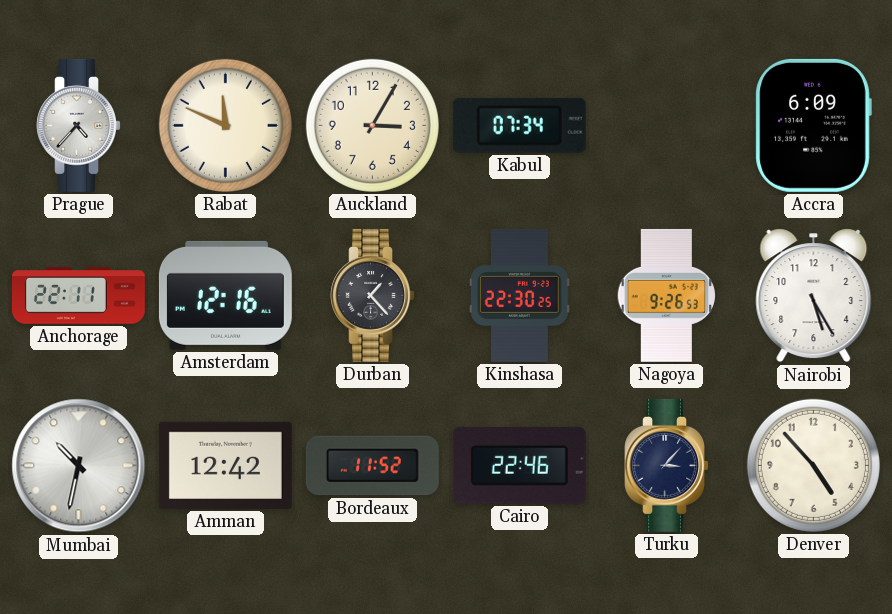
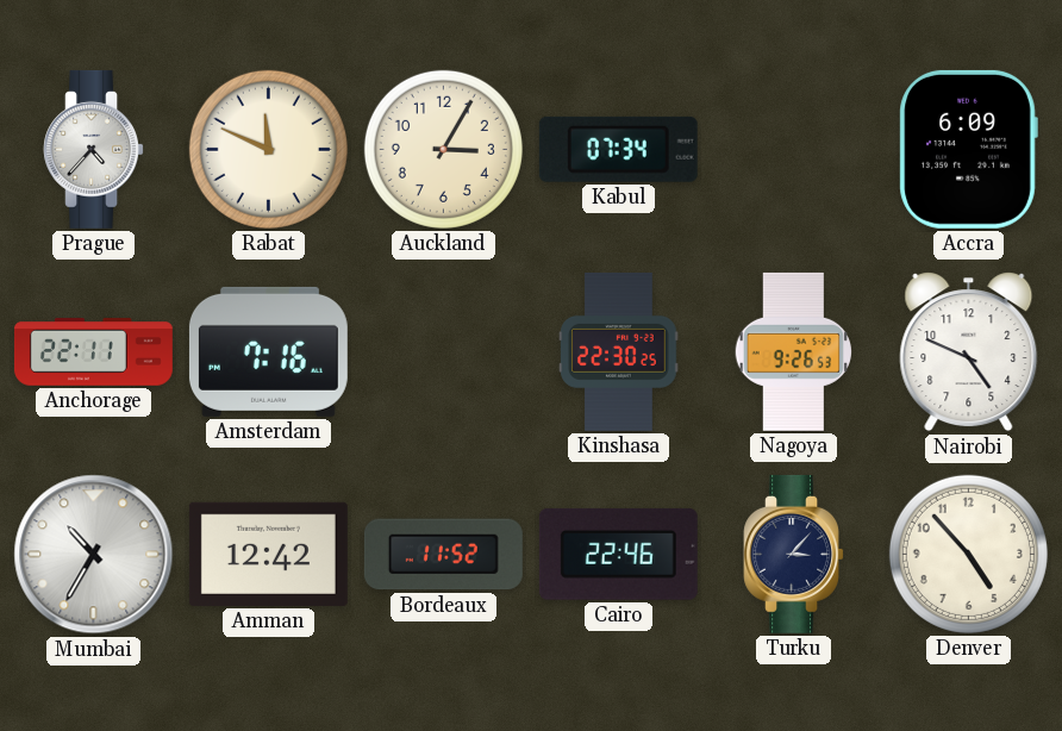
Amsterdam: 12:16 -> 7:16
Durban: 1:23 -> none
Nairobi: 5:25 -> 4:49
Mumbai: 10:32 -> 10:35
